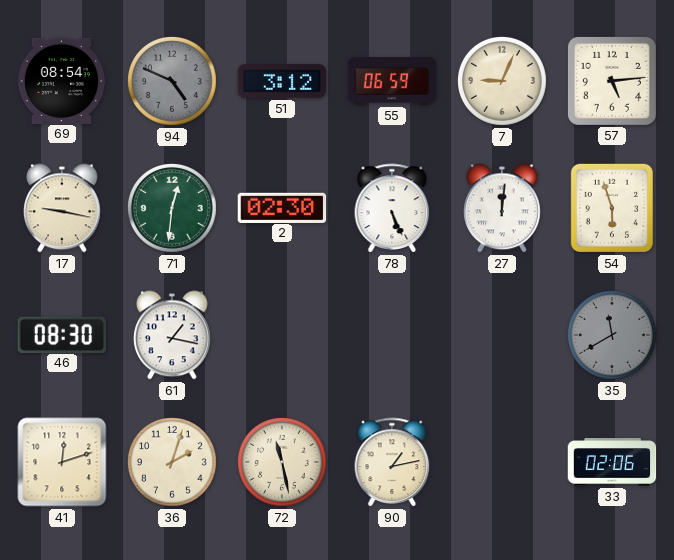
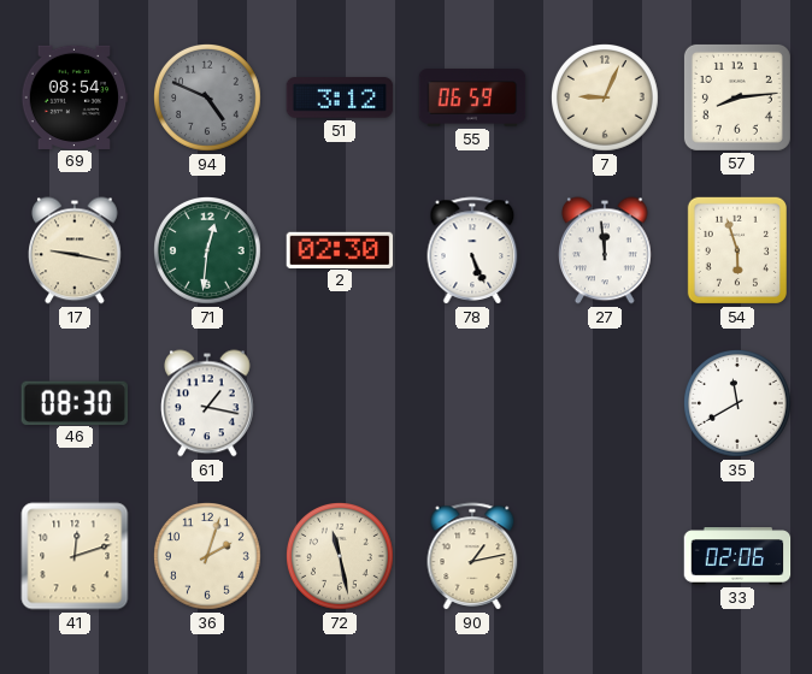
57: 5:14 -> 8:14
27: 12:01 -> 11:59
35 dial: grey -> white
